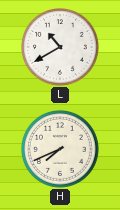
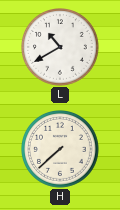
H: 7:41 -> 7:38
